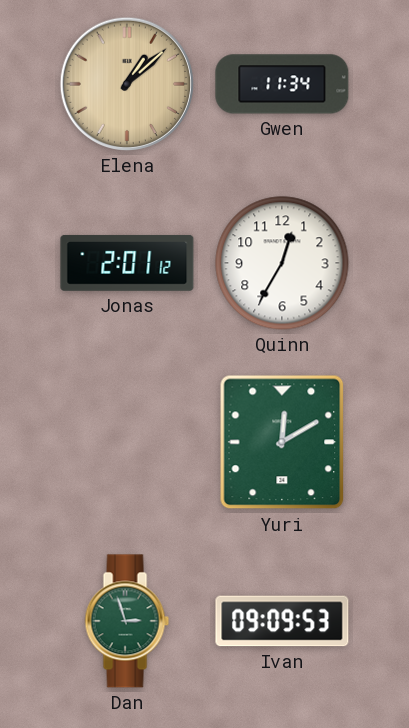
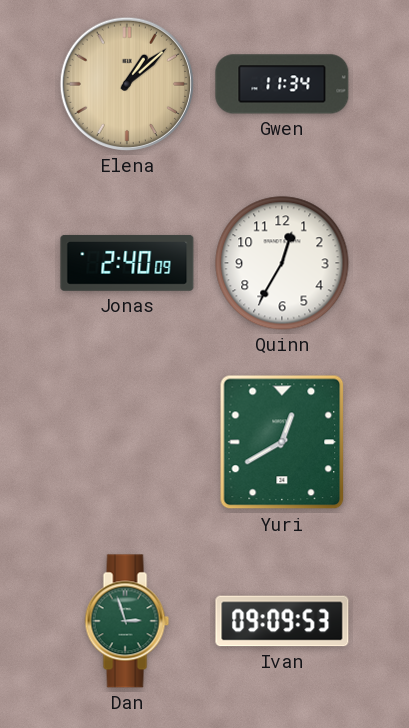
Jonas: 2:01 -> 2:40
Yuri: 12:10 -> 12:40
